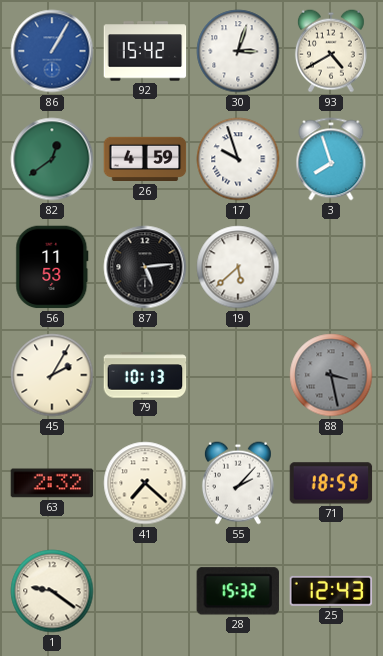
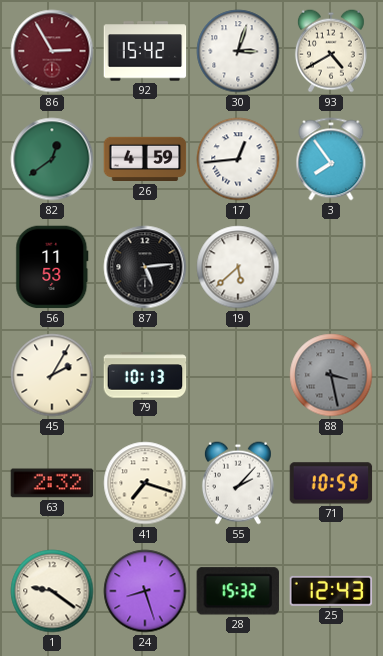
86: 1:05 -> 2:55
86 dial: blue -> burgundy
17: 9:57 -> 12:44
3: 7:57 -> 7:54
41: 7:22 -> 7:18
71: 18:59 -> 10:59
24: none -> 8:27
